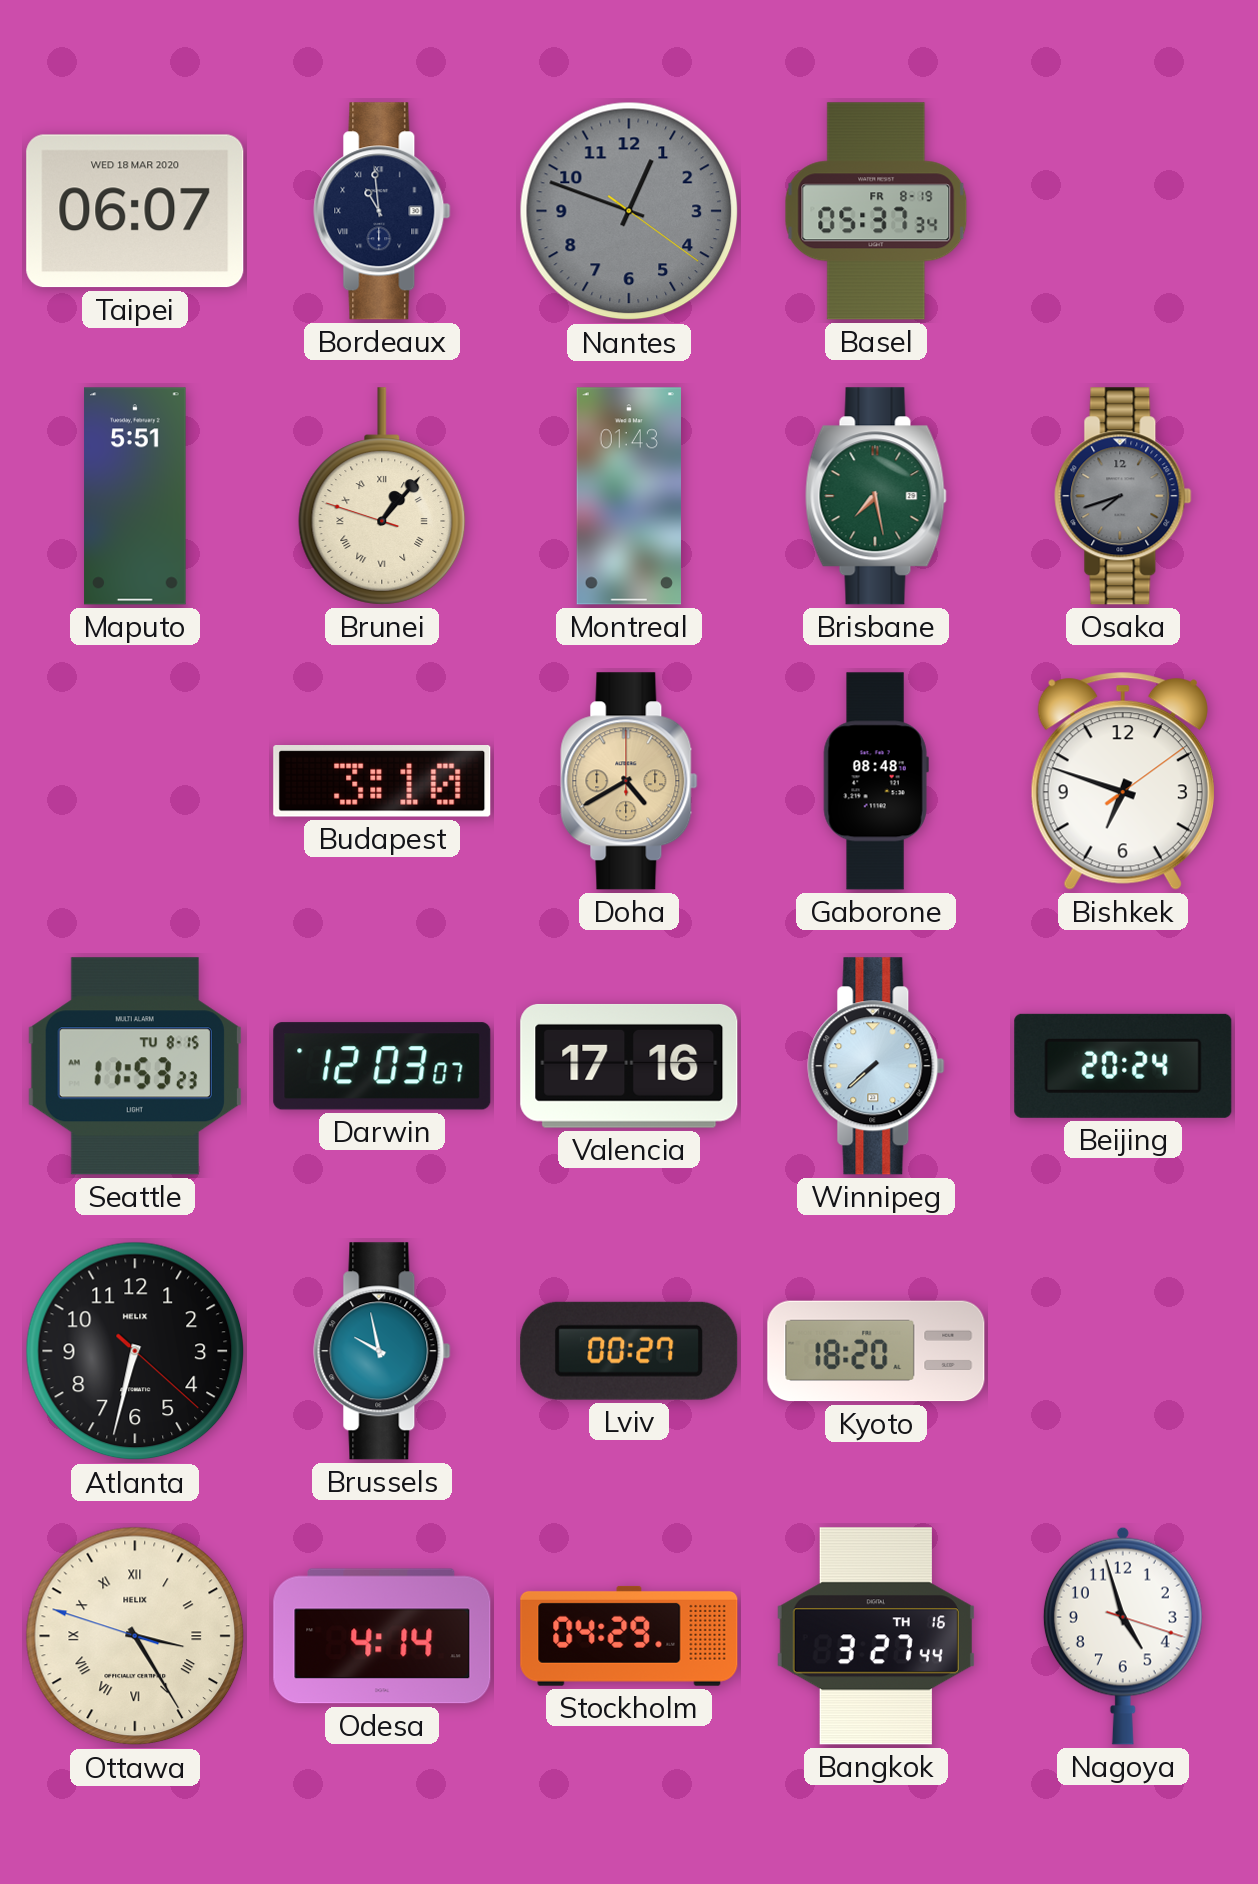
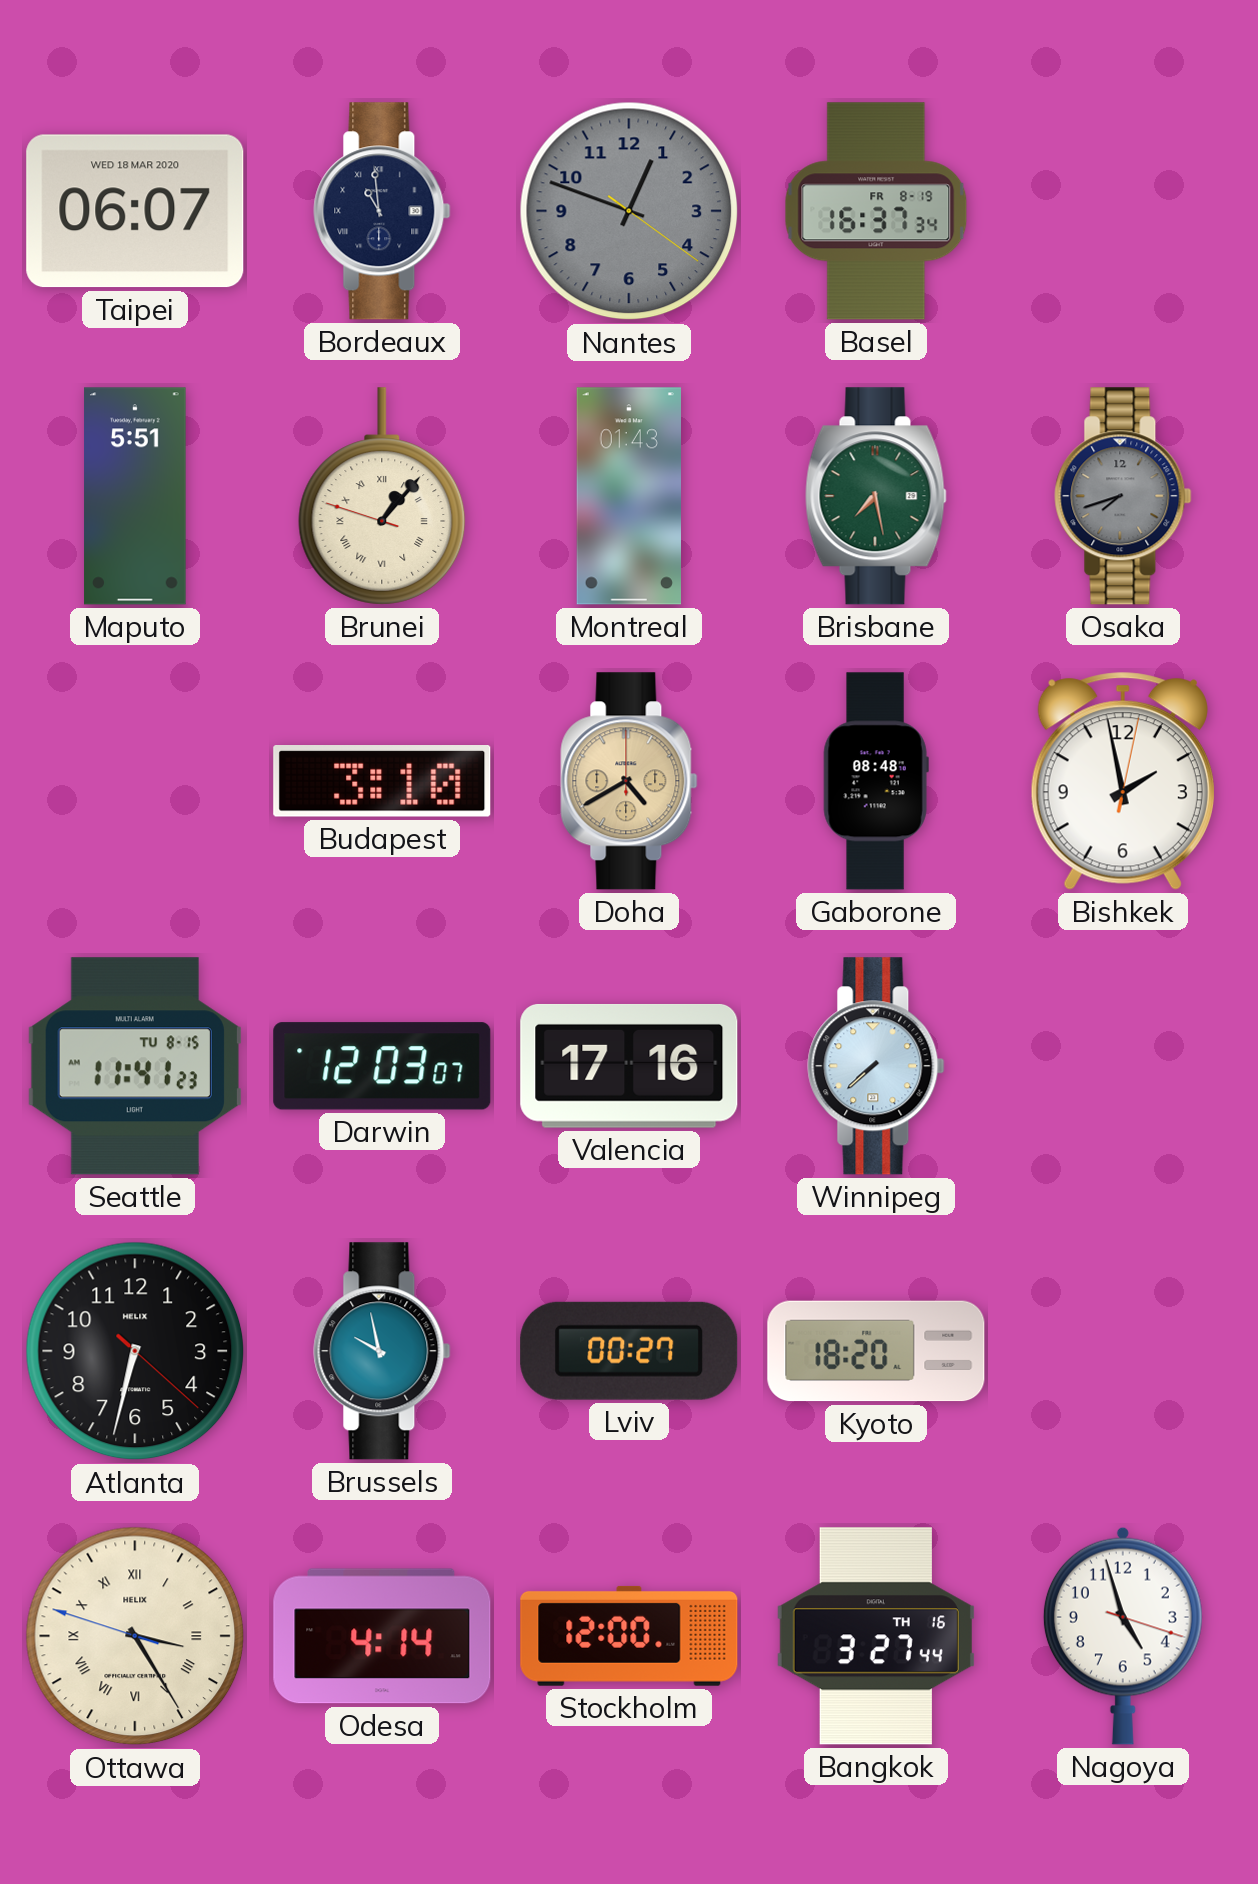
Basel: 05:37 -> 16:37
Bishkek: 6:48 -> 1:58
Seattle: 11:53 -> 11:41
Beijing: 20:24 -> none
Stockholm: 04:29 -> 12:00
